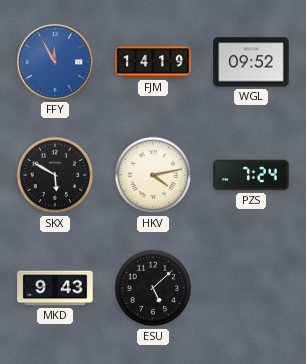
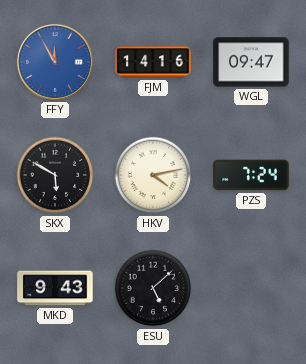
FJM: 14:19 -> 14:16
WGL: 09:52 -> 09:47
